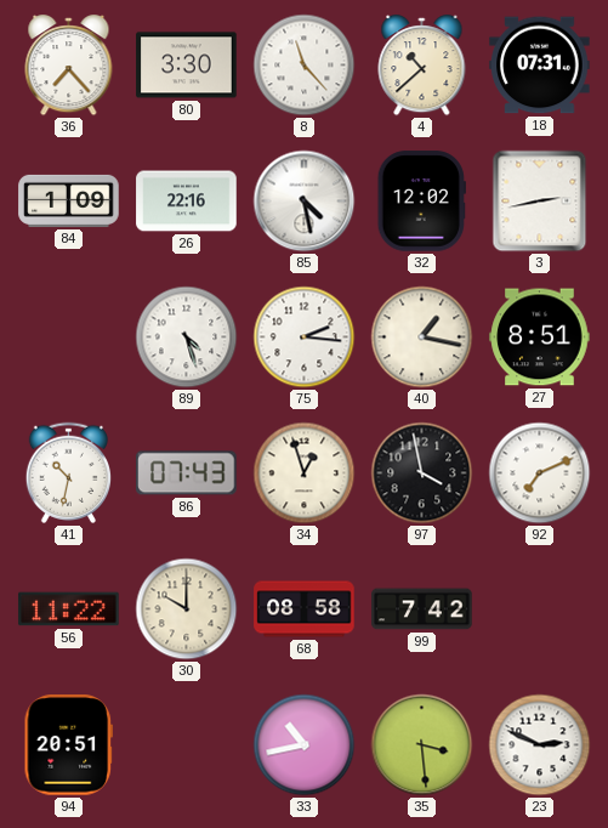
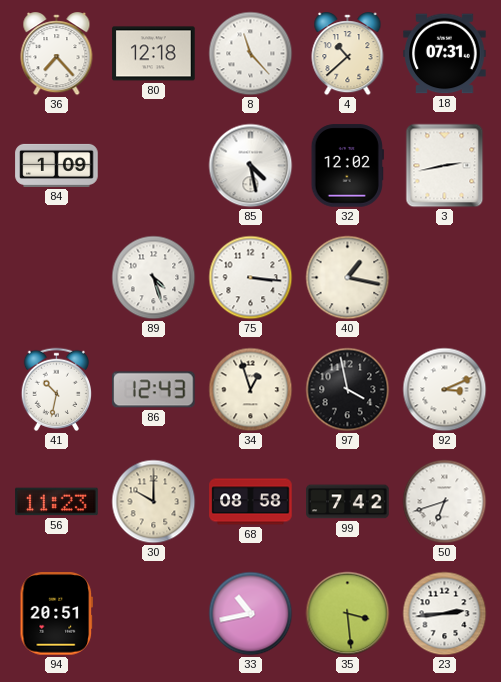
80: 3:30 -> 12:18
26: 22:16 -> none
75: 2:16 -> 3:16
27: 8:51 -> none
86: 07:43 -> 12:43
92: 7:11 -> 3:11
56: 11:22 -> 11:23
50: none -> 6:42
23: 2:49 -> 2:44
